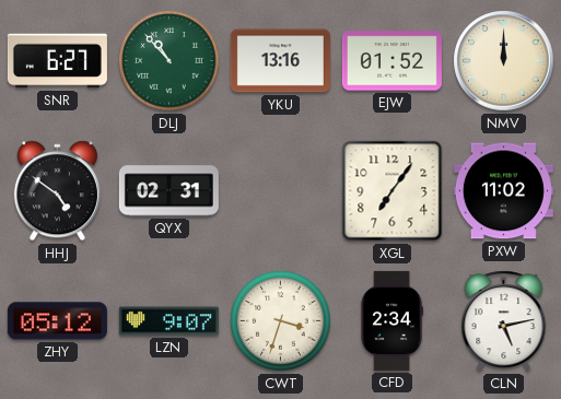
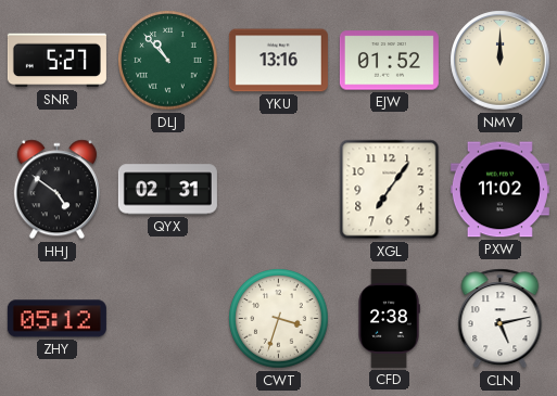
SNR: 6:27 -> 5:27
LZN: 9:07 -> none
CFD: 2:34 -> 2:38
